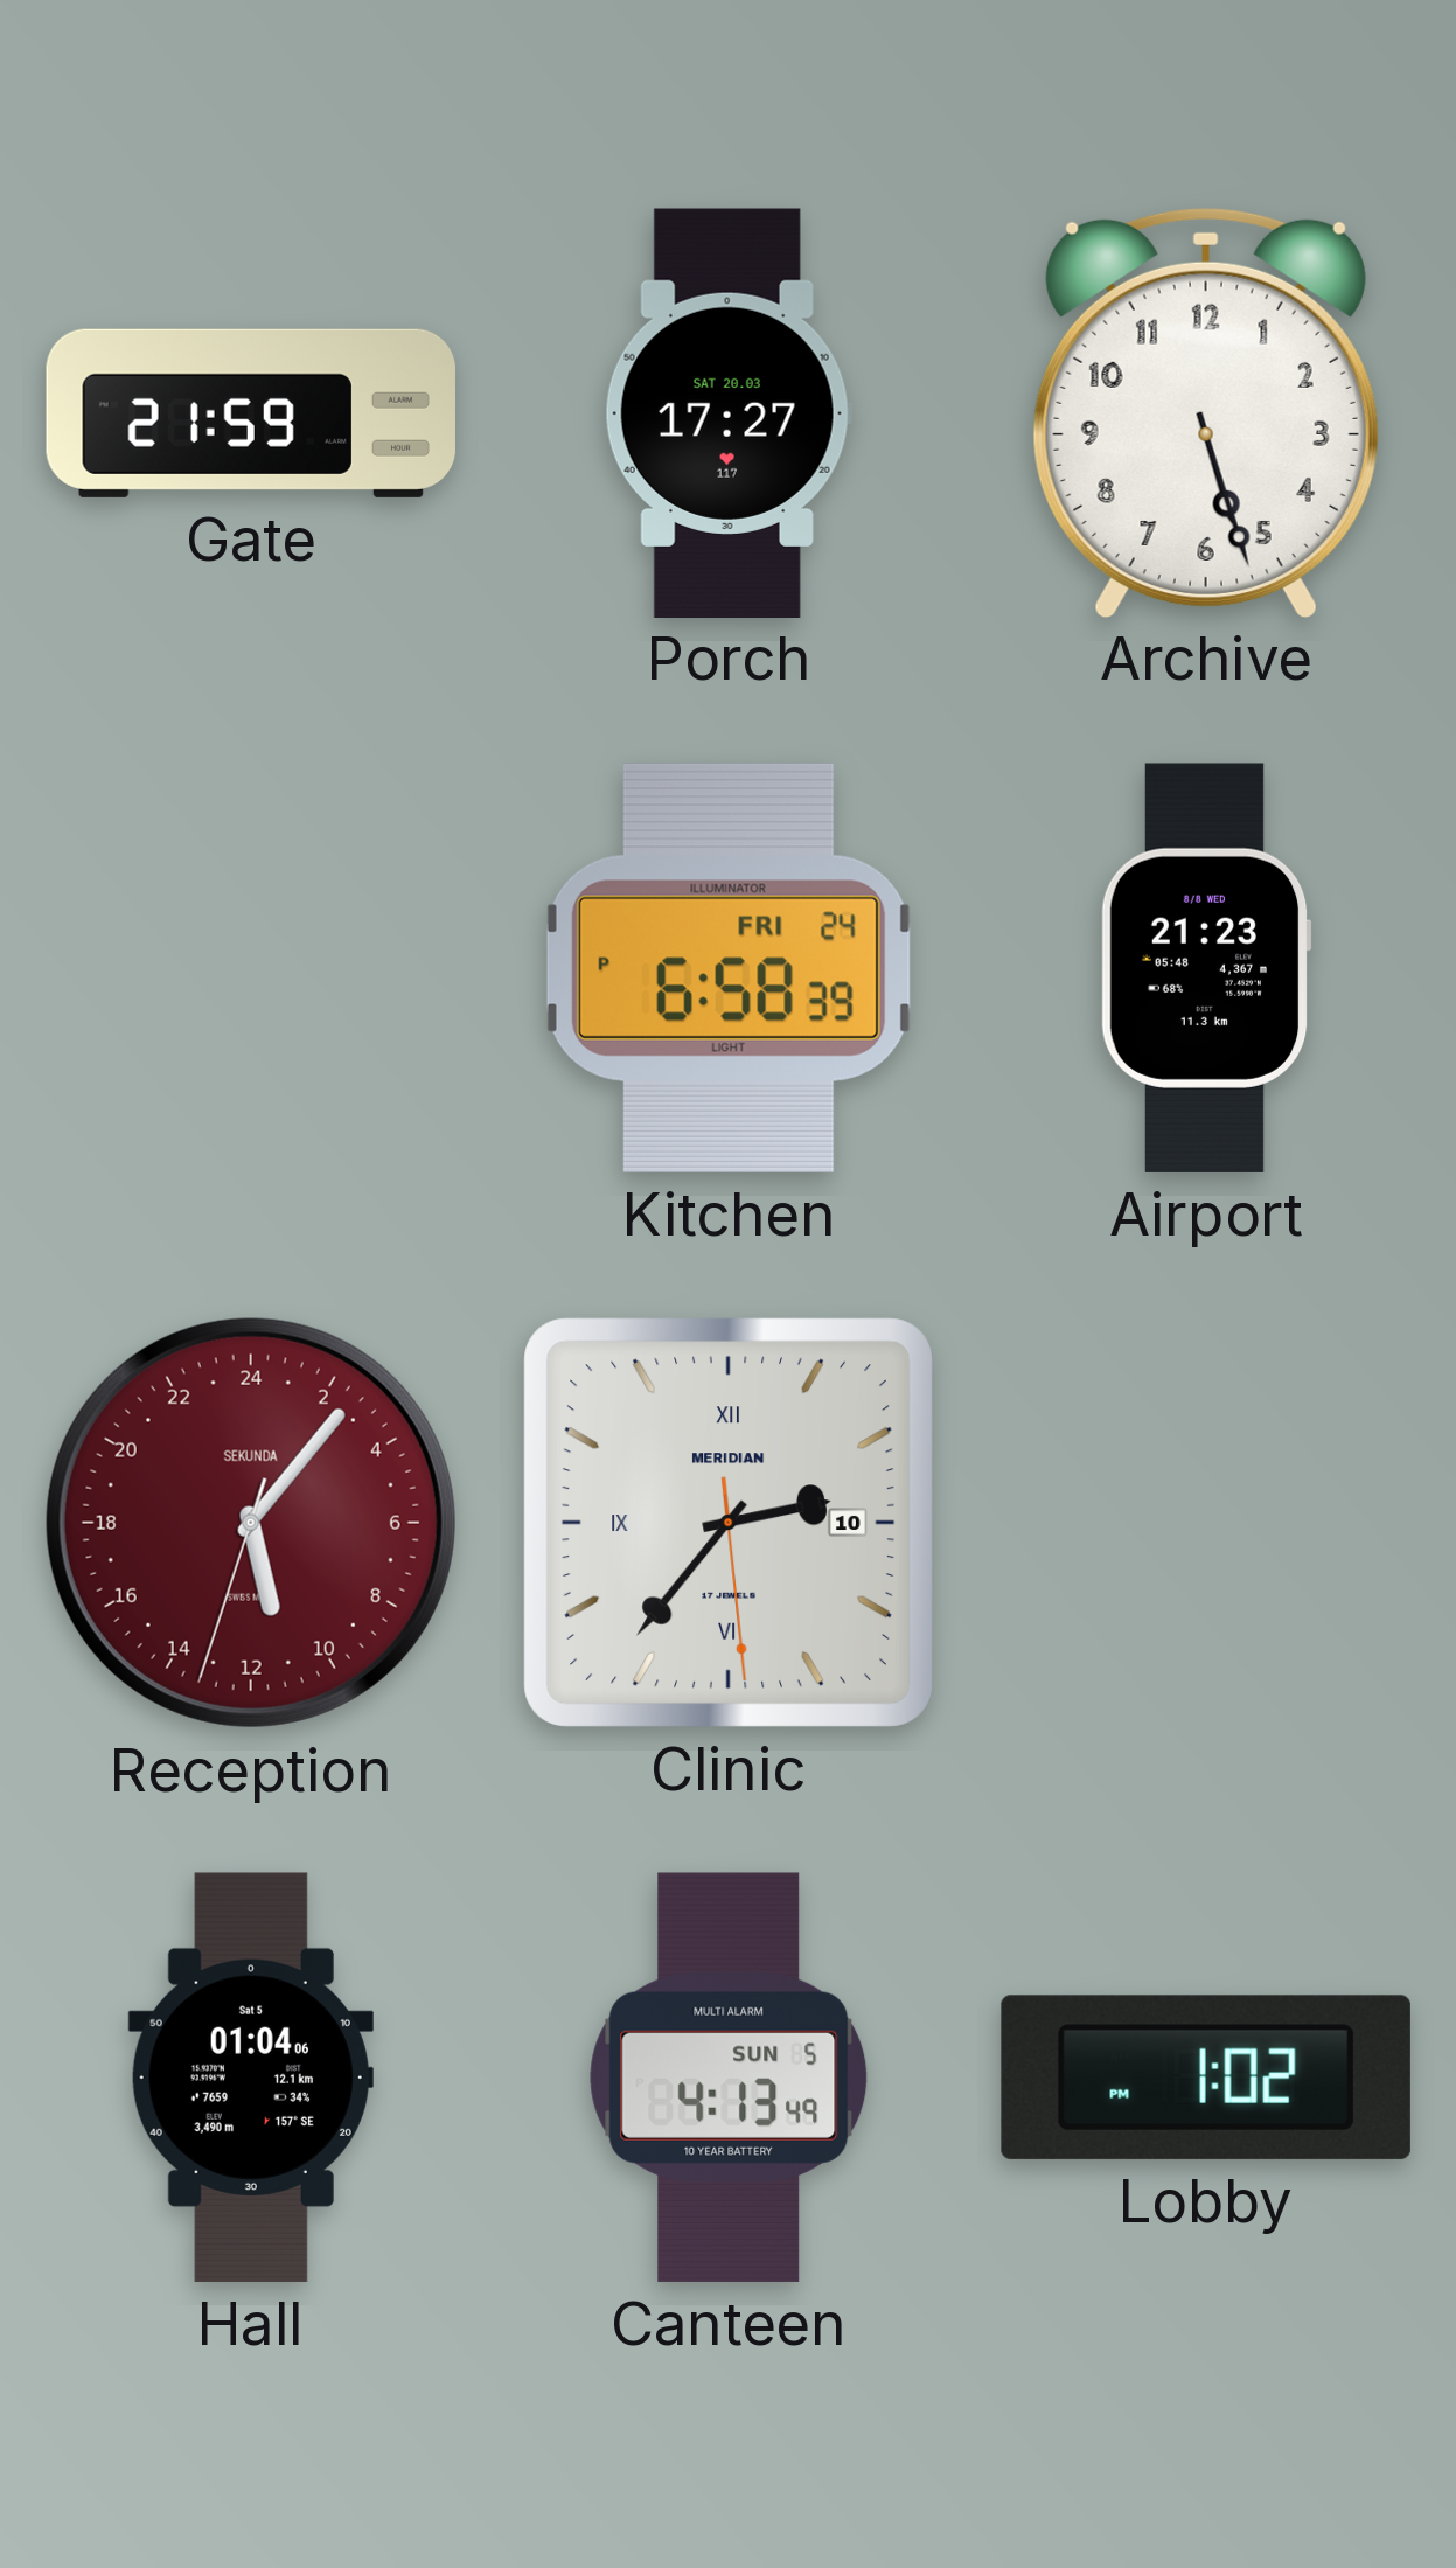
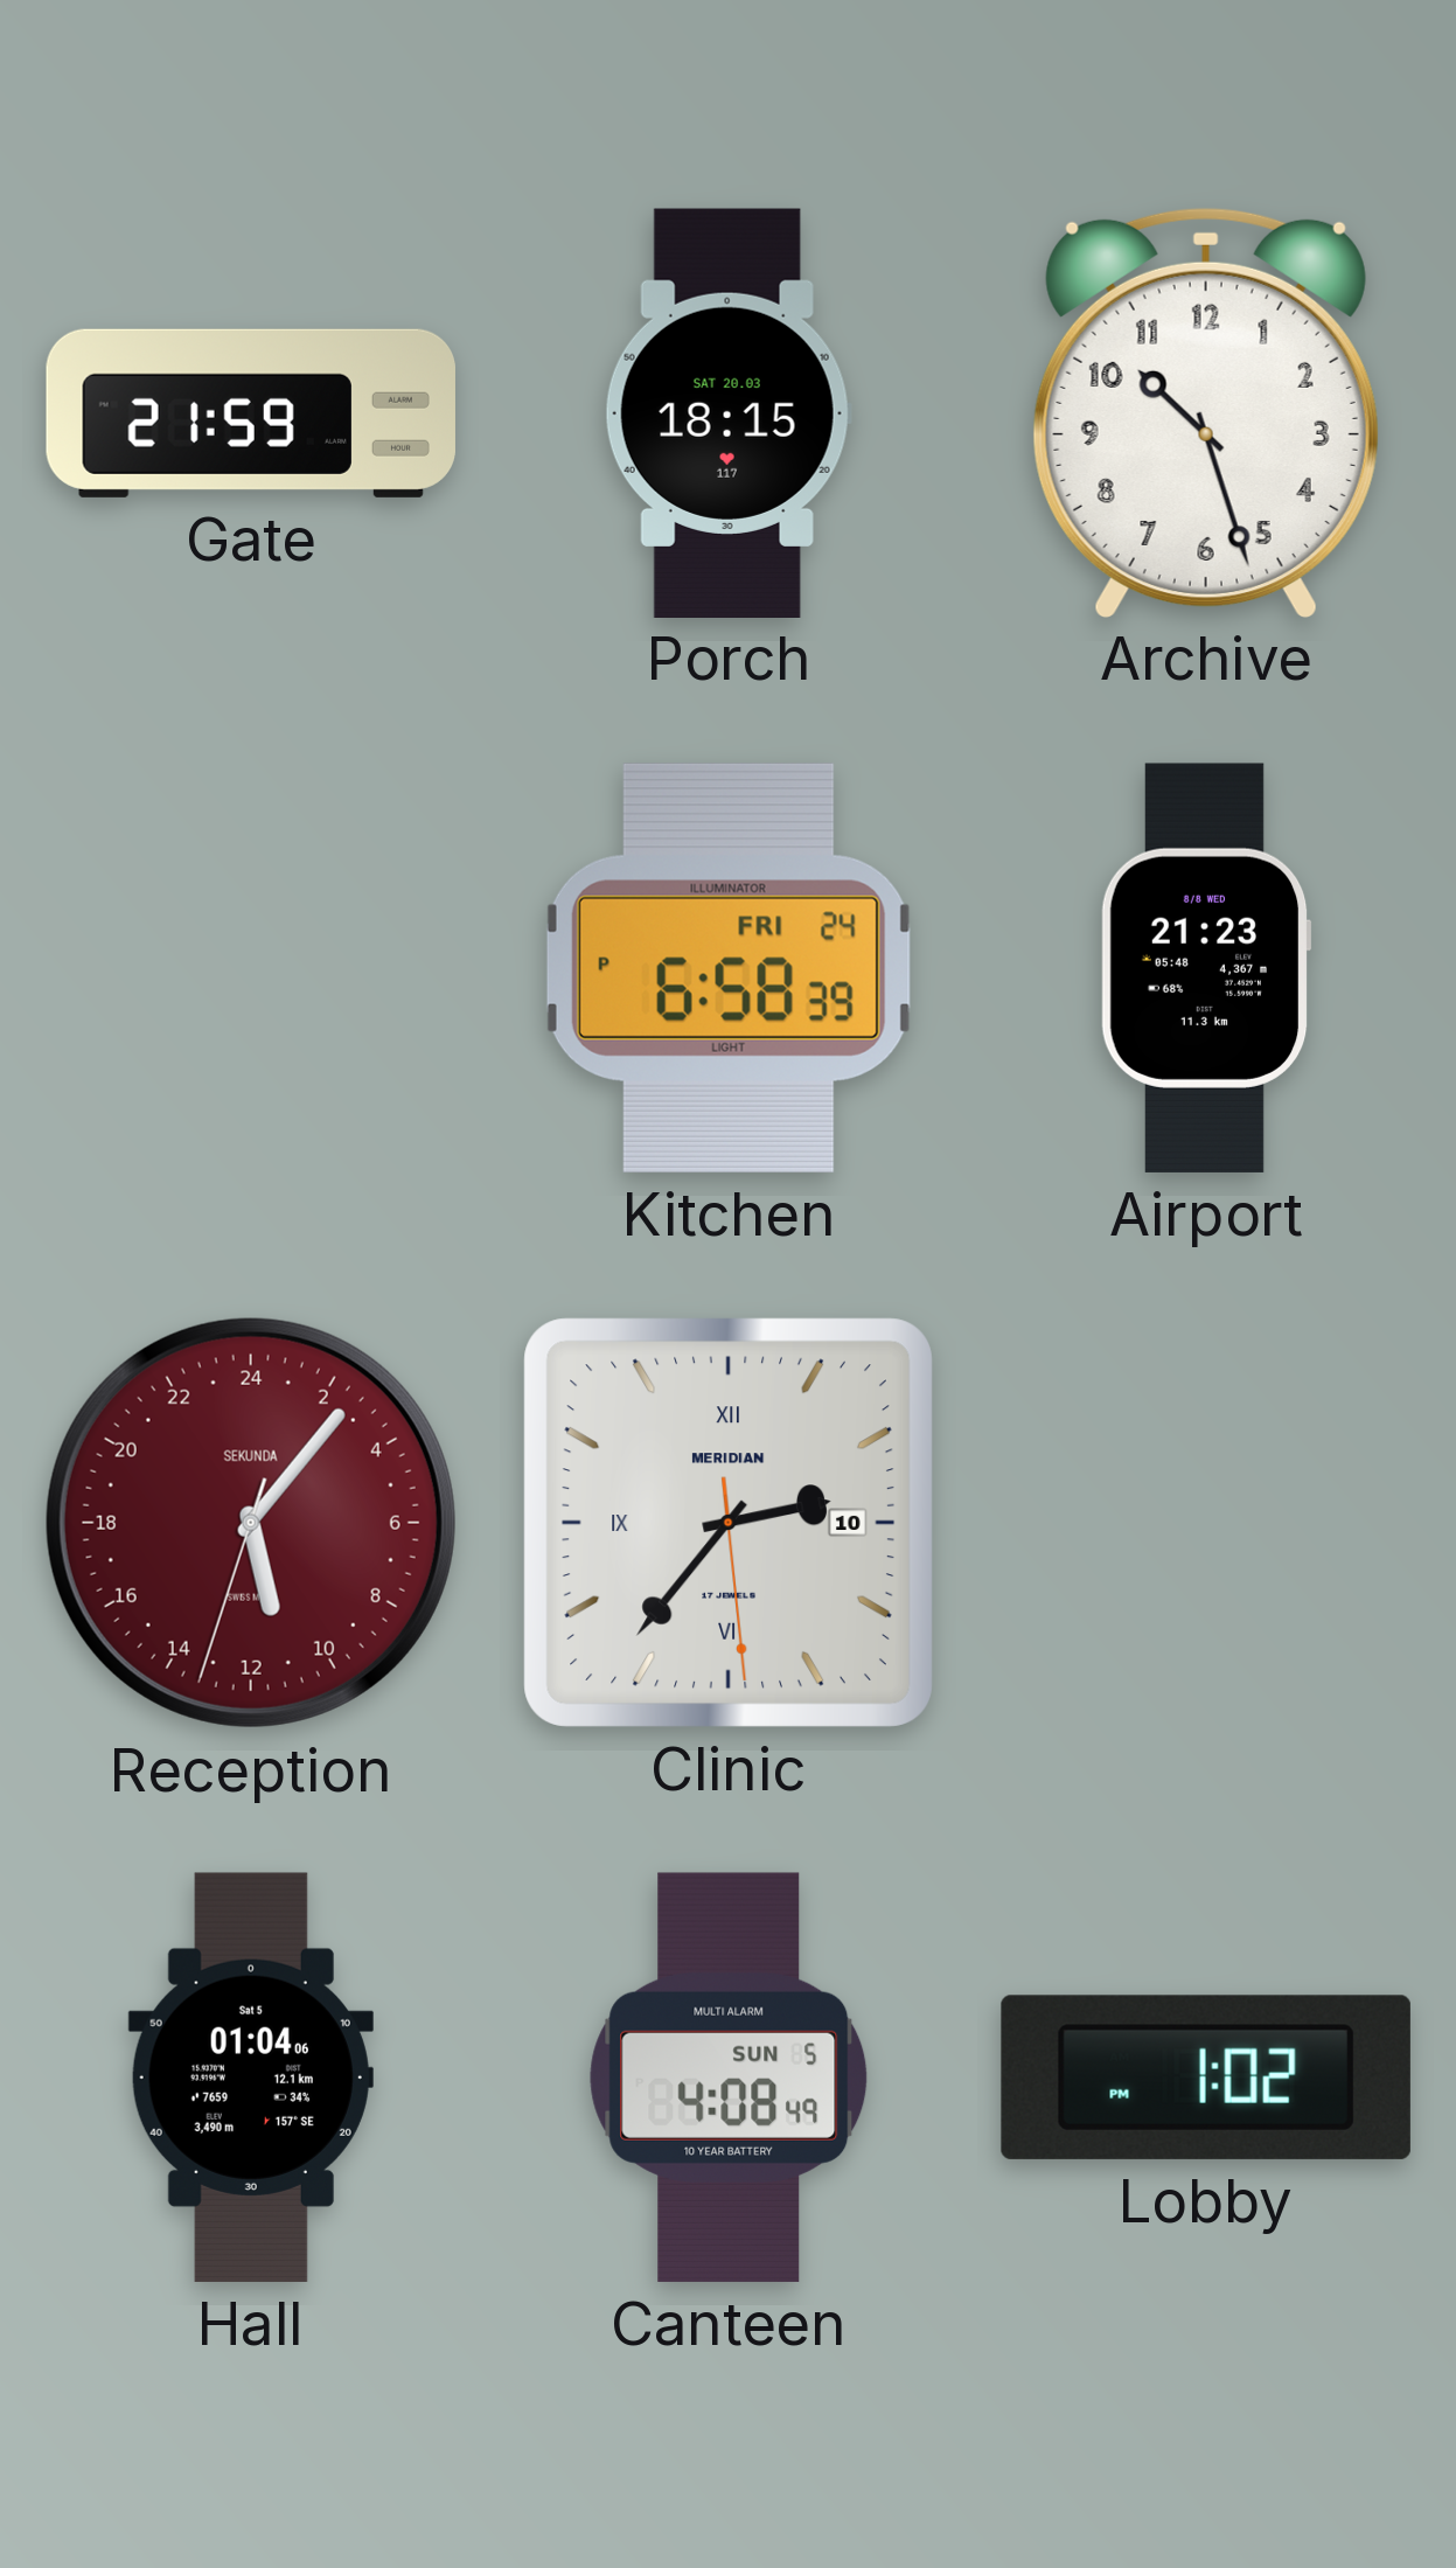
Porch: 17:27 -> 18:15
Archive: 5:27 -> 10:27
Canteen: 4:13 -> 4:08
